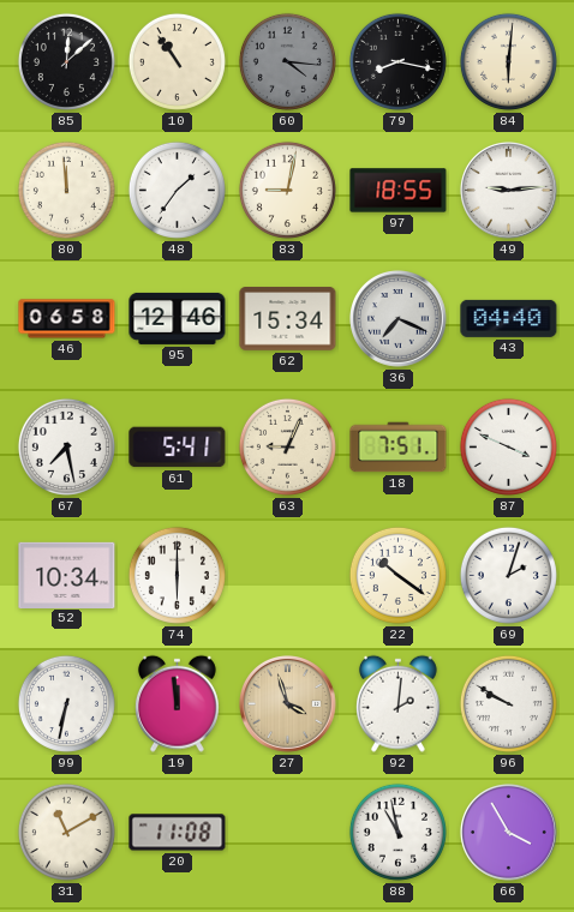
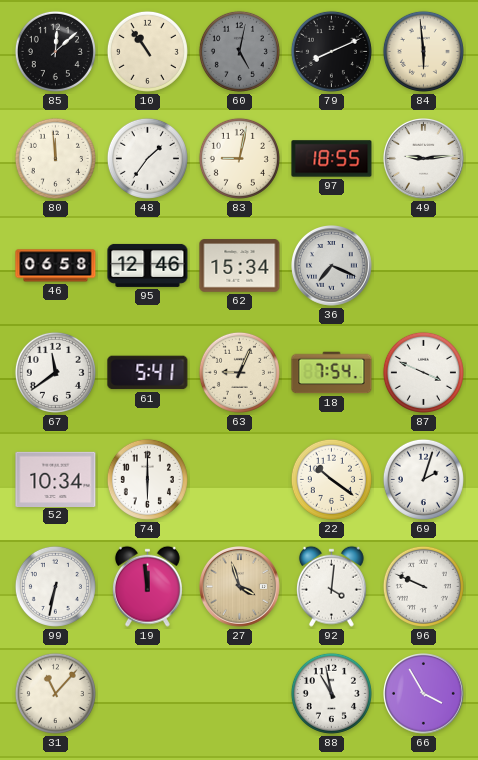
60: 4:16 -> 5:02
79: 8:17 -> 8:11
84: 6:01 -> 5:59
43: 04:40 -> none
67: 7:28 -> 11:39
18: 7:51 -> 7:54
92: 2:01 -> 4:01
96: 9:50 -> 9:49
31: 11:10 -> 11:07
20: 11:08 -> none
